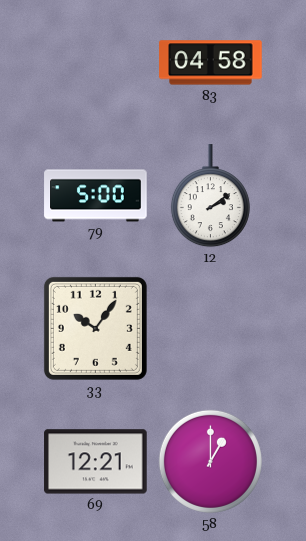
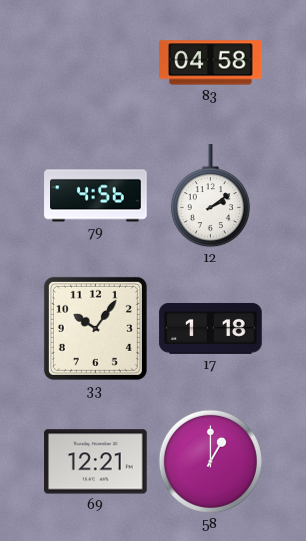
79: 5:00 -> 4:56
17: none -> 1:18
